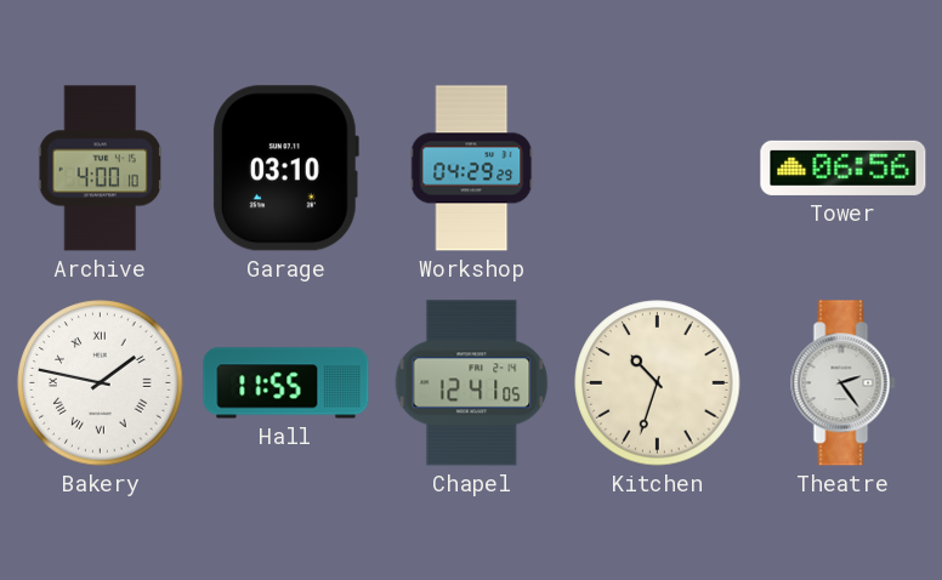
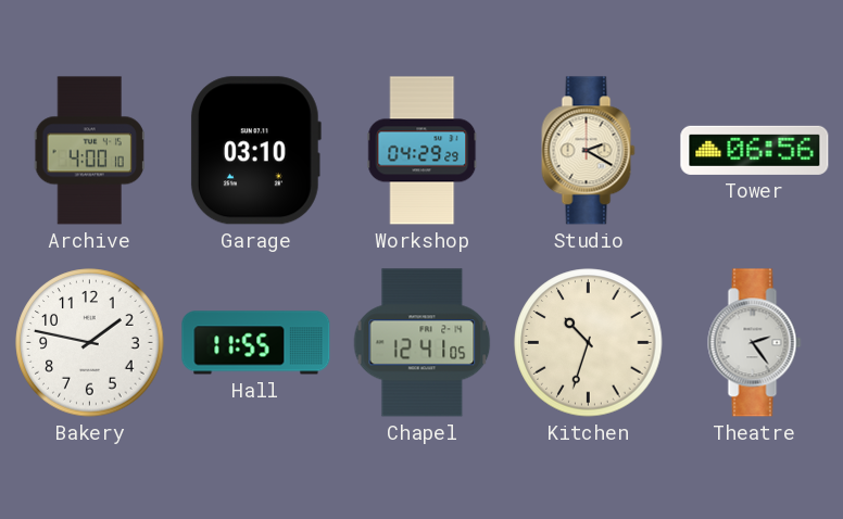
Studio: none -> 2:20
Bakery numerals: Roman -> Arabic
